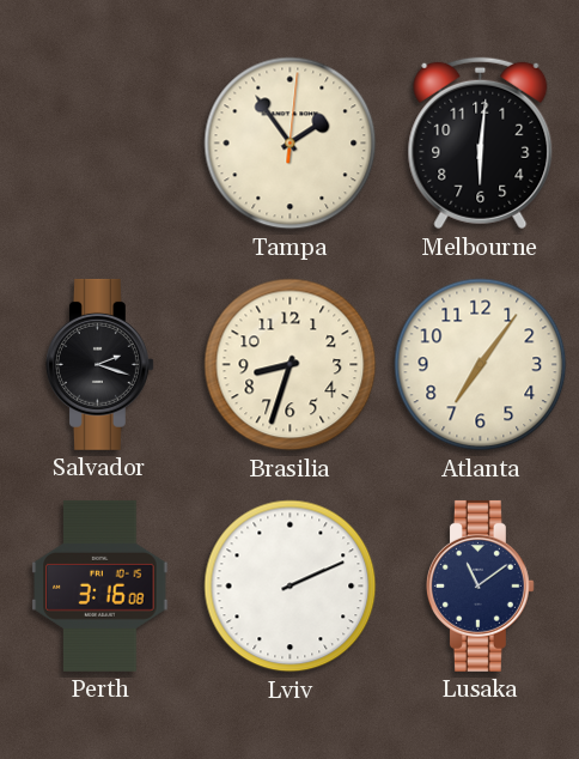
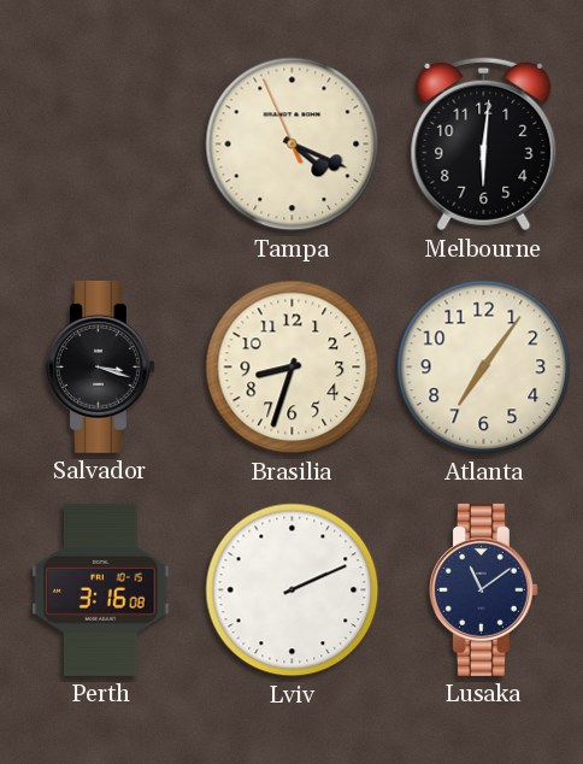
Tampa: 1:54 -> 4:18
Salvador: 2:18 -> 3:18
